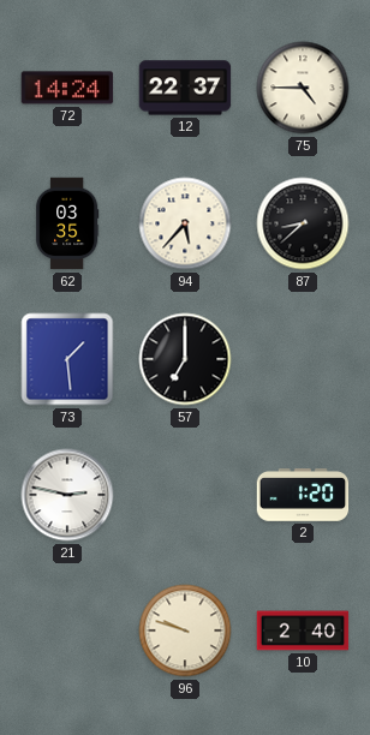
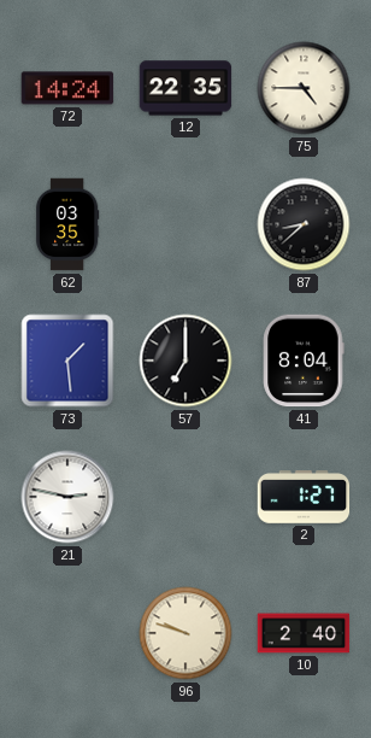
12: 22:37 -> 22:35
94: 5:37 -> none
41: none -> 8:04
2: 1:20 -> 1:27
